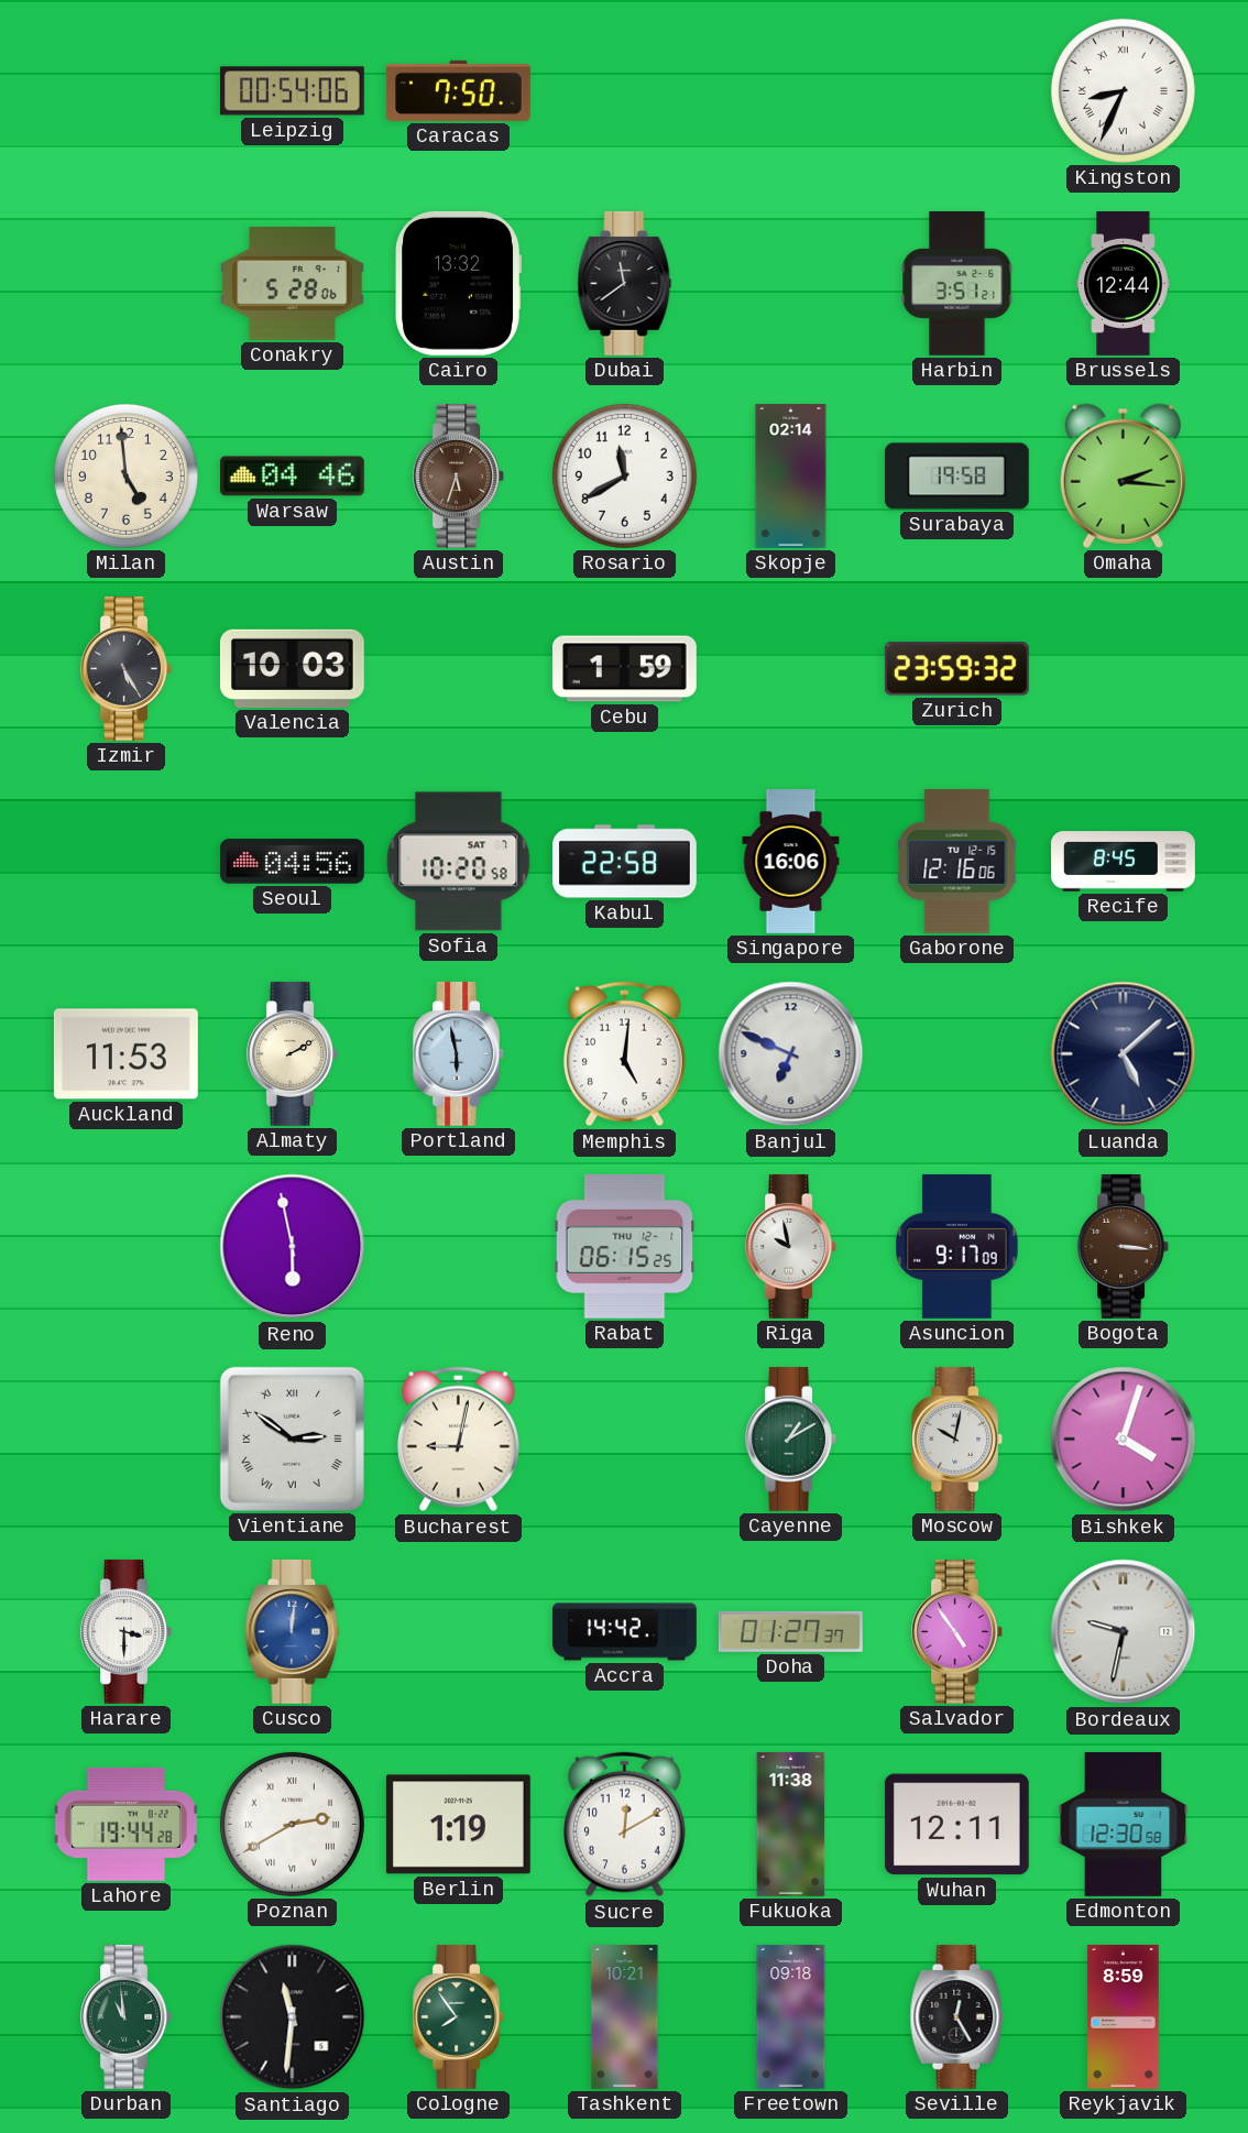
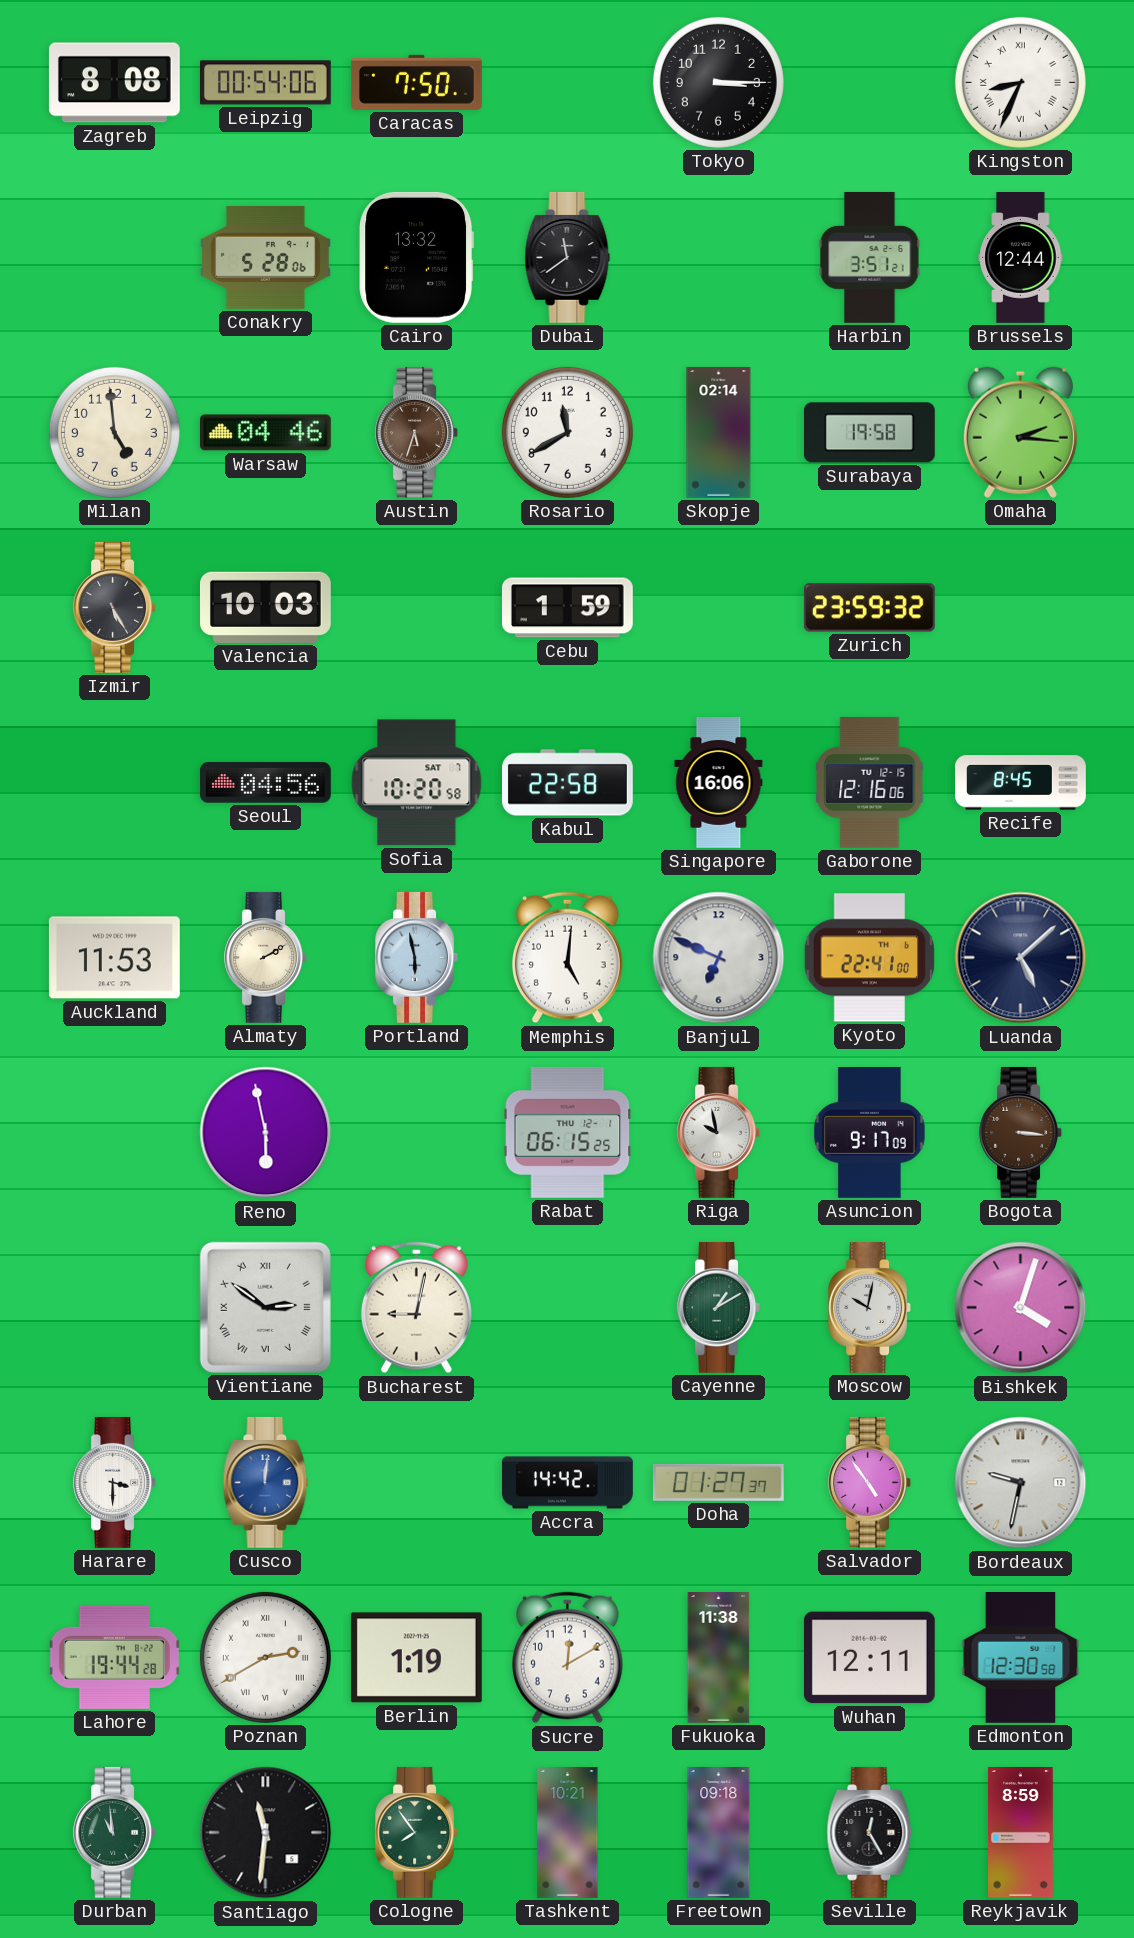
Zagreb: none -> 8:08
Tokyo: none -> 3:15
Kyoto: none -> 22:41
